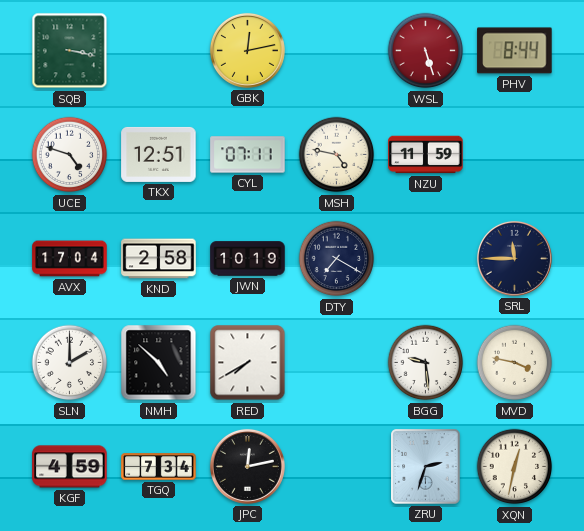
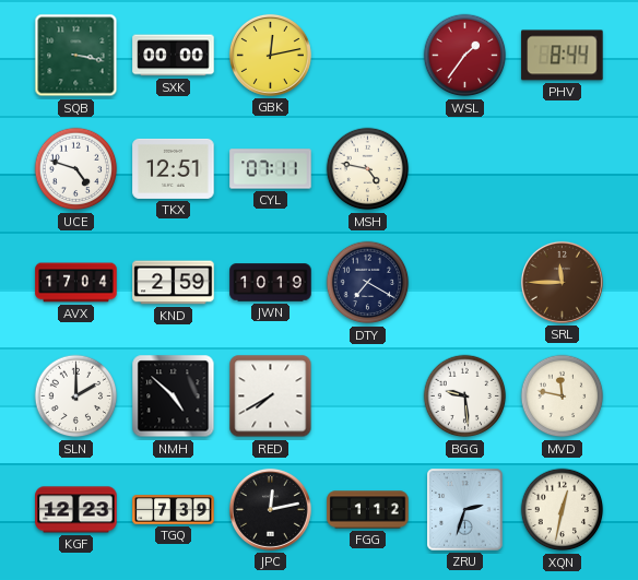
SXK: none -> 00:00
WSL: 5:27 -> 1:36
NZU: 11:59 -> none
KND: 2:58 -> 2:59
SRL dial: navy -> brown
MVD: 3:47 -> 11:47
KGF: 4:59 -> 12:23
TGQ: 7:34 -> 7:39
FGG: none -> 1:12
